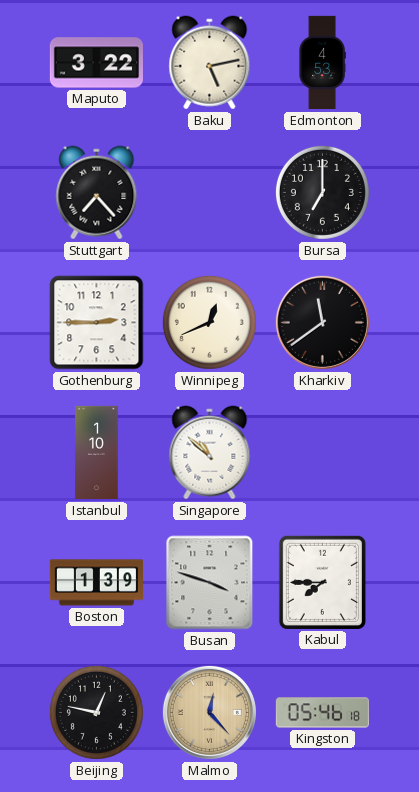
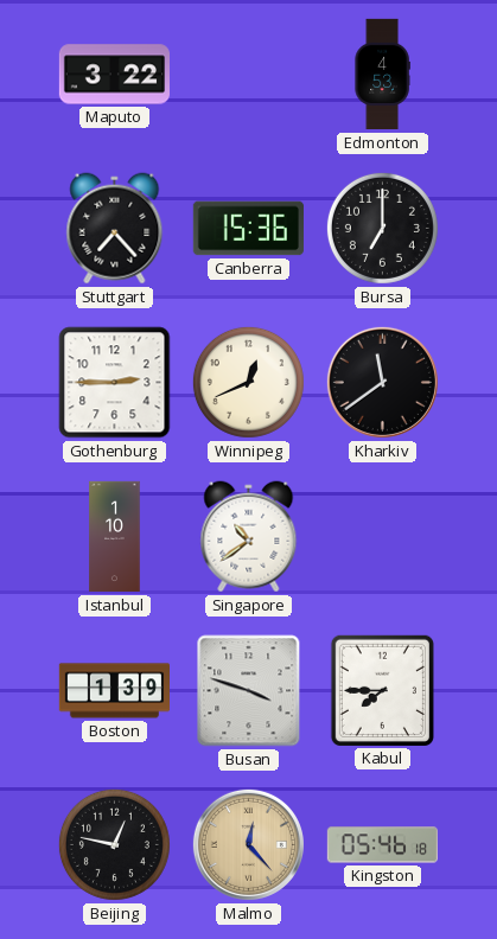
Baku: 5:13 -> none
Canberra: none -> 15:36
Singapore: 10:52 -> 10:39
